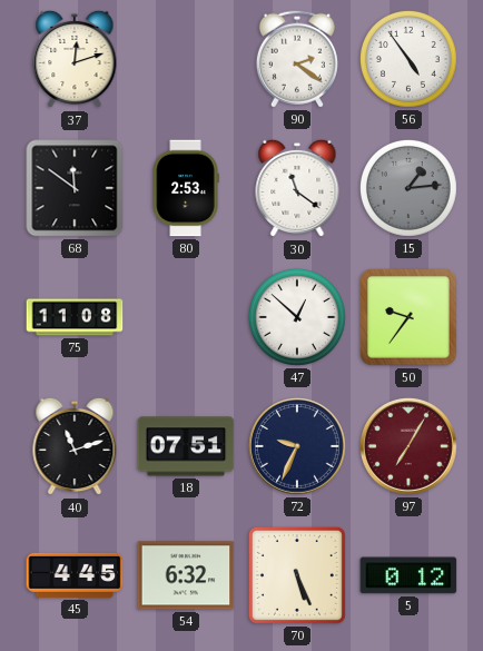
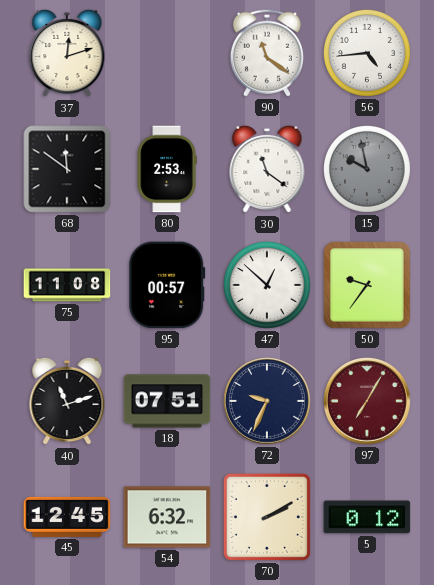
90: 2:21 -> 11:21
56: 4:54 -> 4:44
15: 1:14 -> 9:58
95: none -> 00:57
45: 4:45 -> 12:45
70: 5:26 -> 2:10
